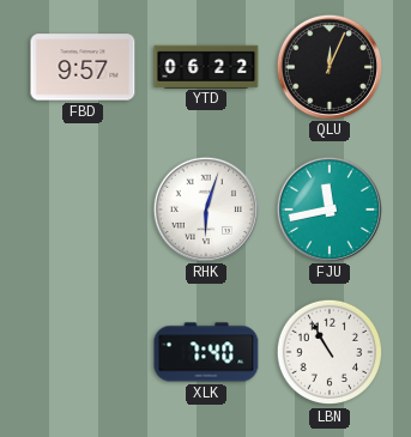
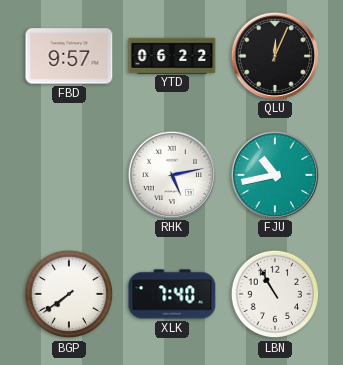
RHK: 6:03 -> 5:13
FJU: 11:43 -> 10:43
BGP: none -> 7:39
